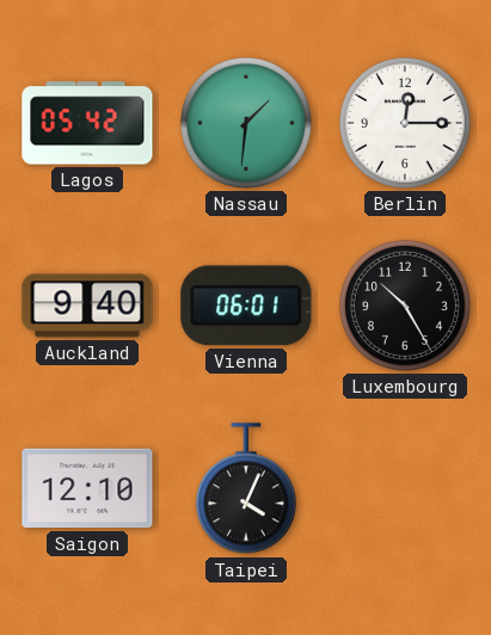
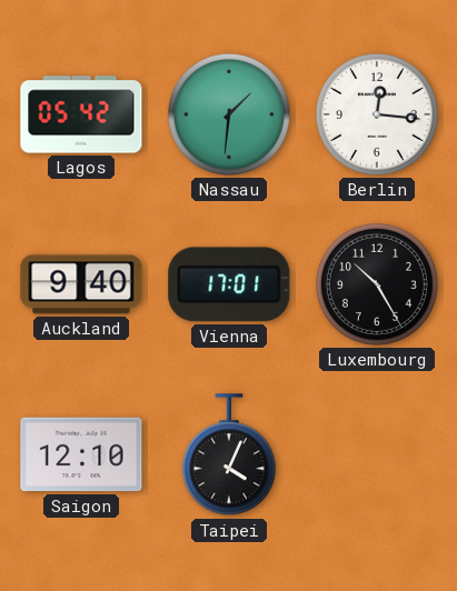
Berlin: 12:15 -> 12:16
Vienna: 06:01 -> 17:01
